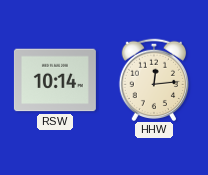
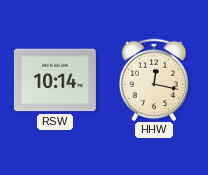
HHW: 12:14 -> 12:17
